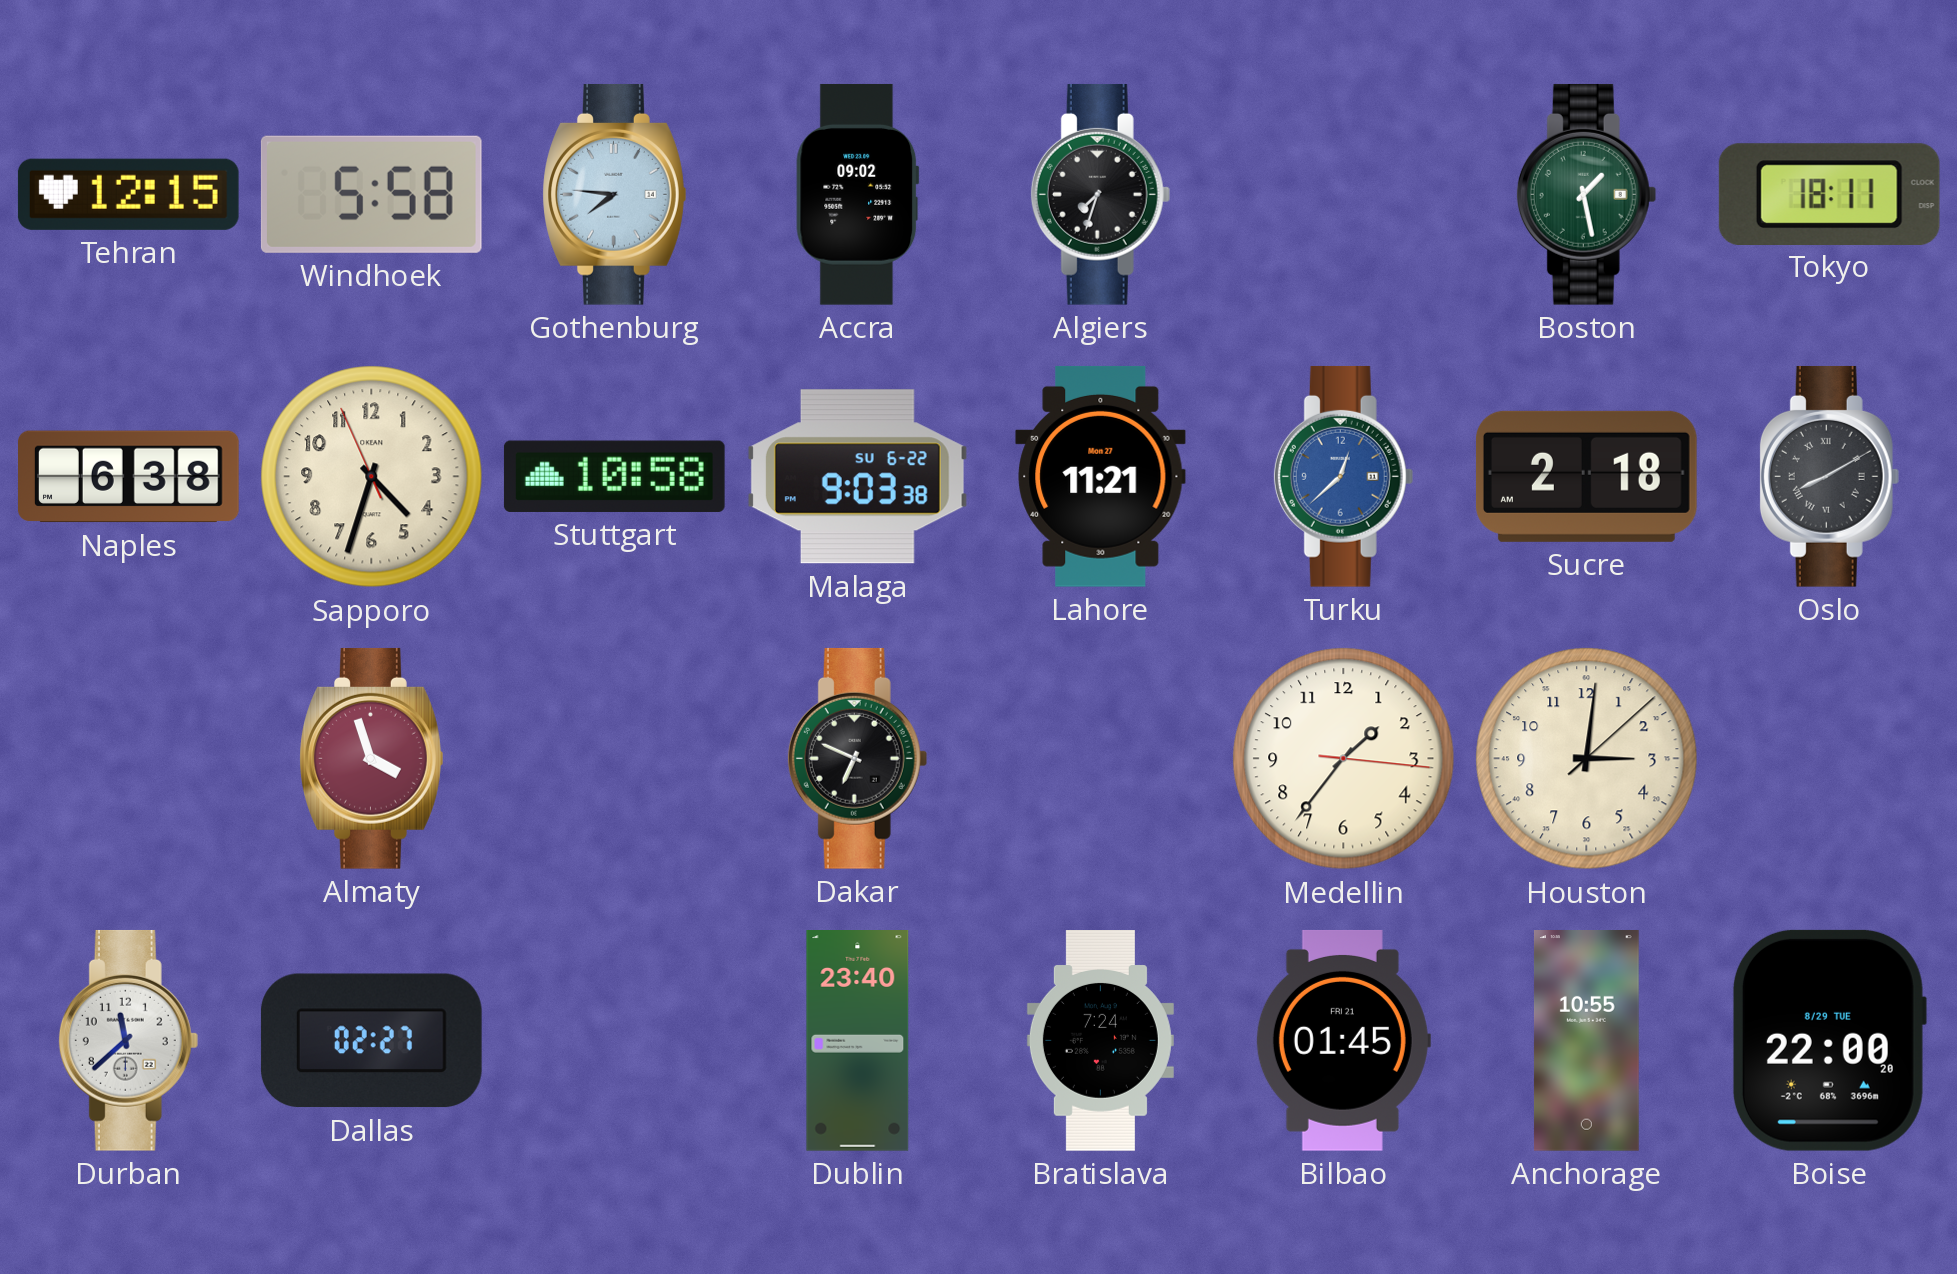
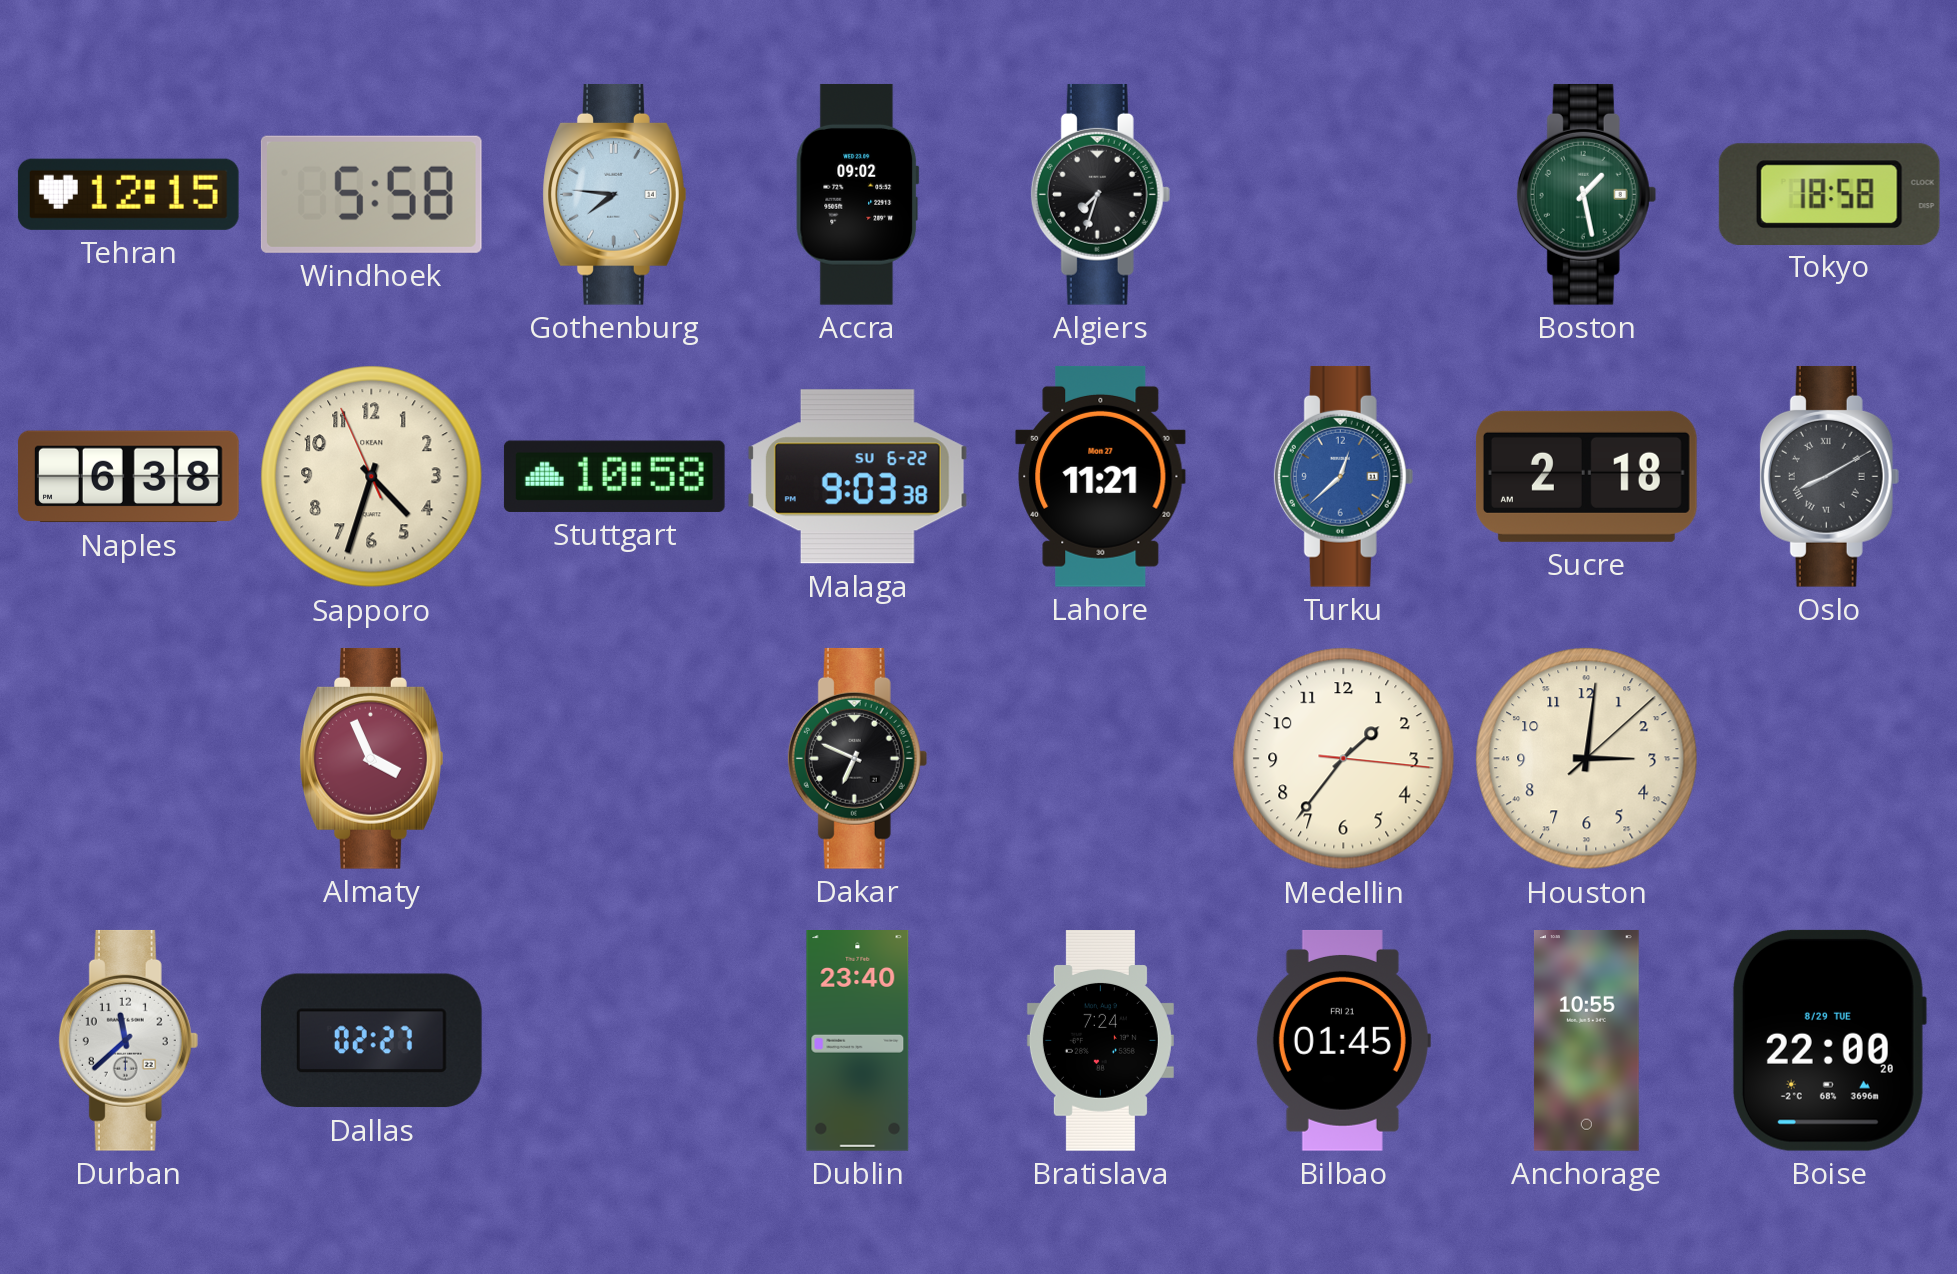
Tokyo: 18:11 -> 18:58
Almaty: 3:57 -> 3:56
